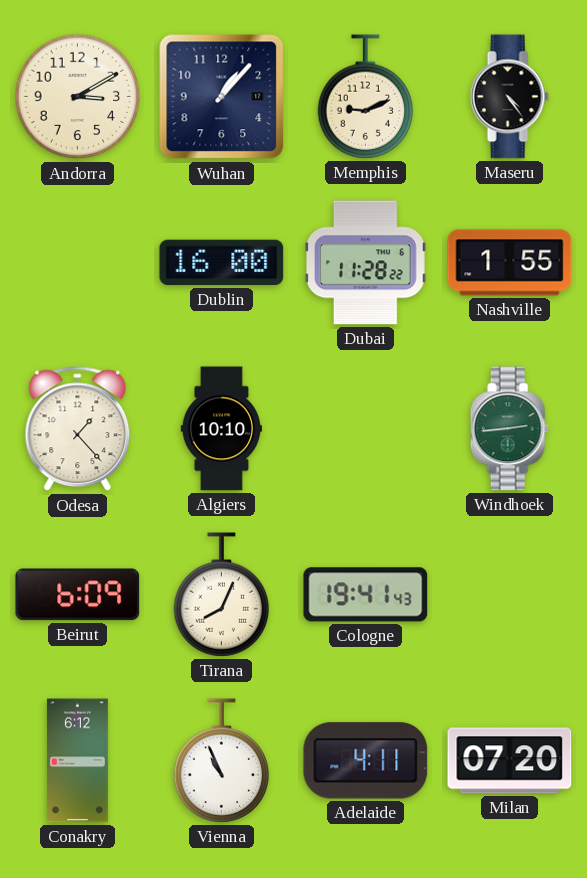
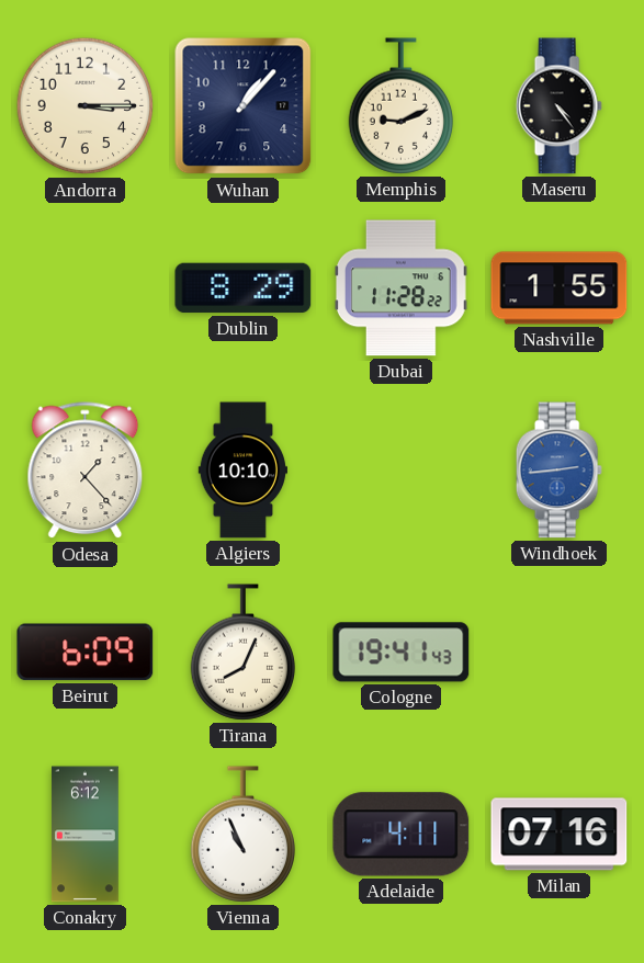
Andorra: 3:10 -> 3:15
Dublin: 16:00 -> 8:29
Windhoek dial: green -> blue
Milan: 07:20 -> 07:16
